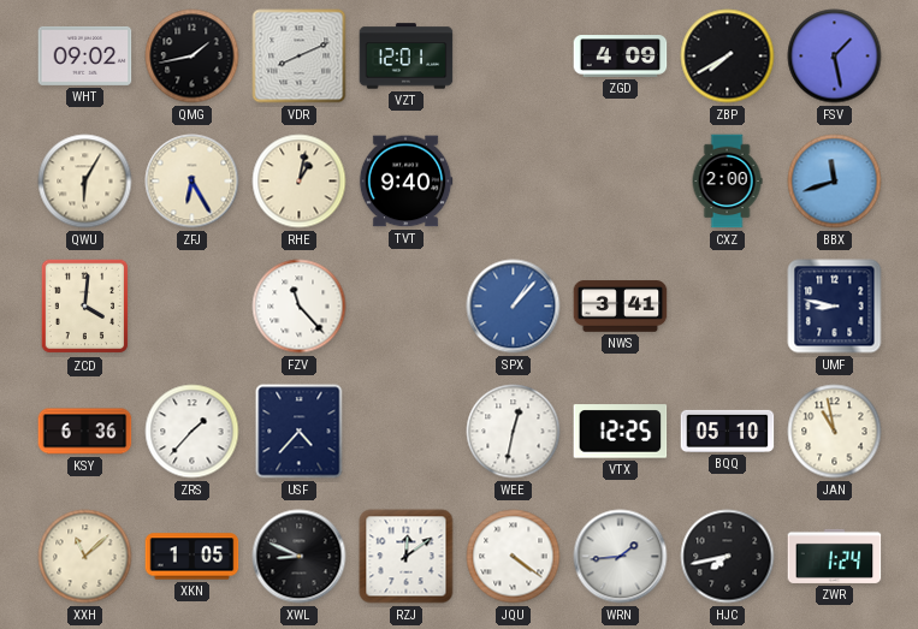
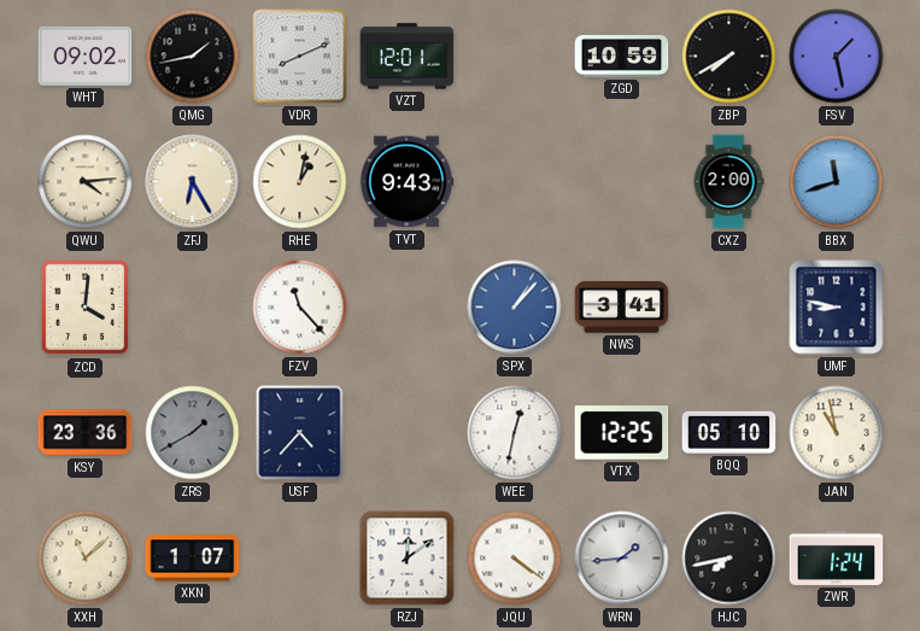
ZGD: 4:09 -> 10:59
QWU: 6:05 -> 4:14
TVT: 9:40 -> 9:43
KSY: 6:36 -> 23:36
ZRS: 1:37 -> 1:40
ZRS dial: white -> grey
XKN: 1:05 -> 1:07
XWL: 8:49 -> none
